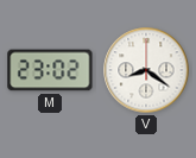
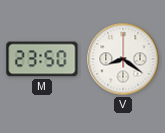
M: 23:02 -> 23:50
